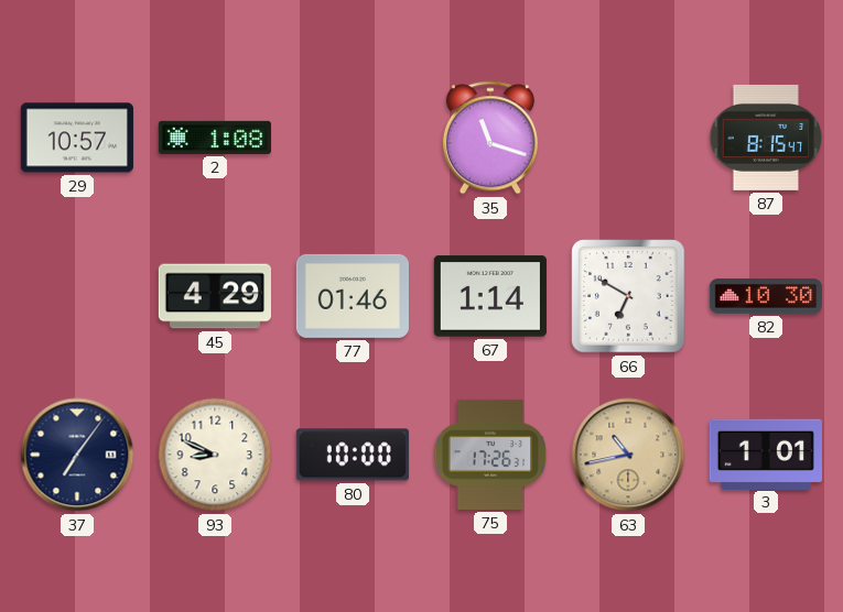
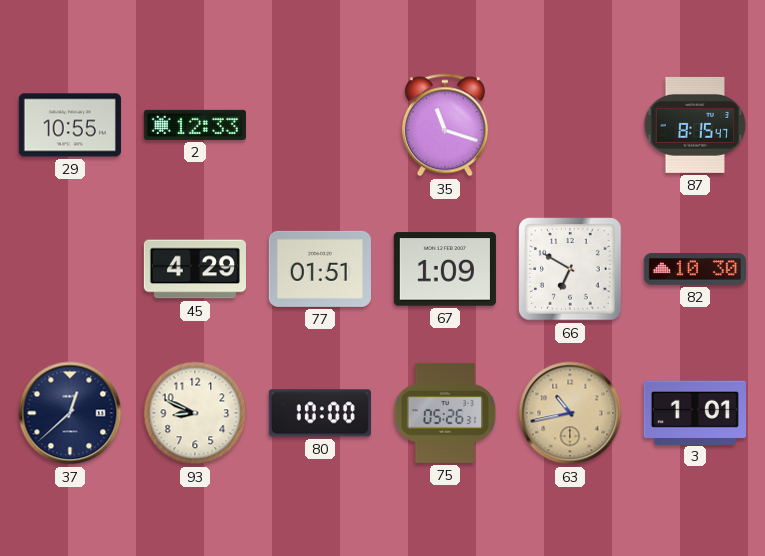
29: 10:57 -> 10:55
2: 1:08 -> 12:33
77: 01:46 -> 01:51
67: 1:14 -> 1:09
37: 7:06 -> 12:38
75: 17:26 -> 05:26
